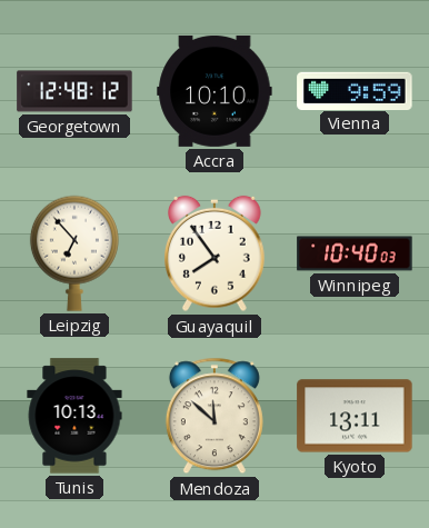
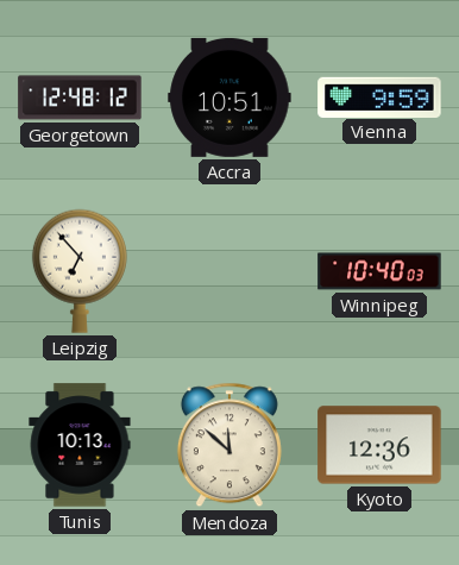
Accra: 10:10 -> 10:51
Guayaquil: 7:54 -> none
Kyoto: 13:11 -> 12:36
